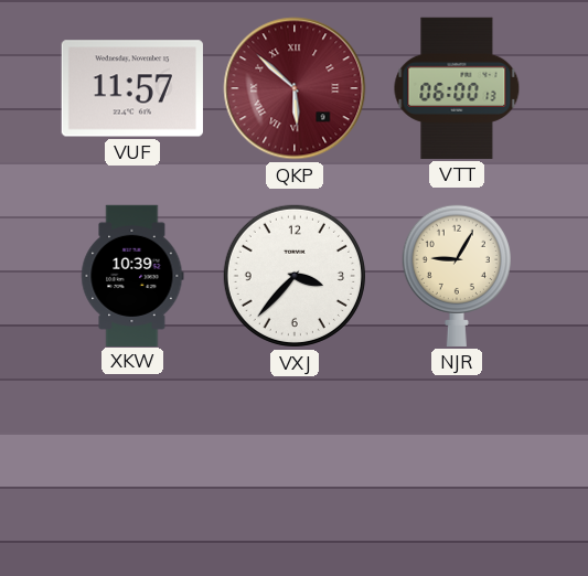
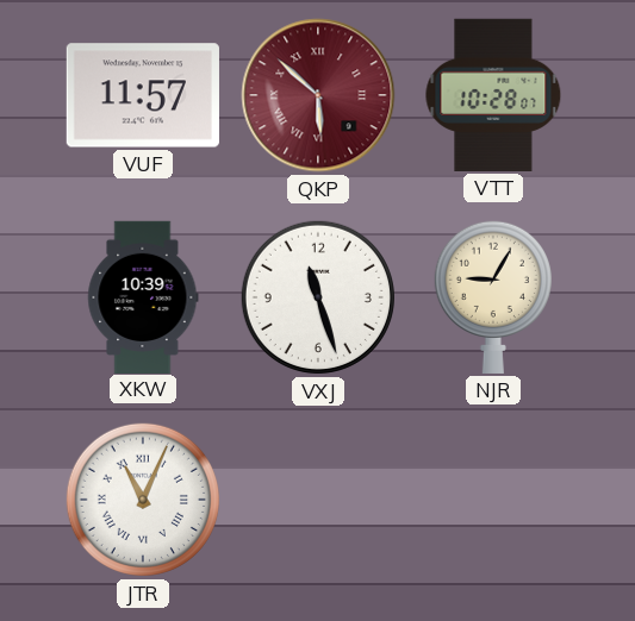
VTT: 06:00 -> 10:28
VXJ: 3:37 -> 11:27
JTR: none -> 11:04
